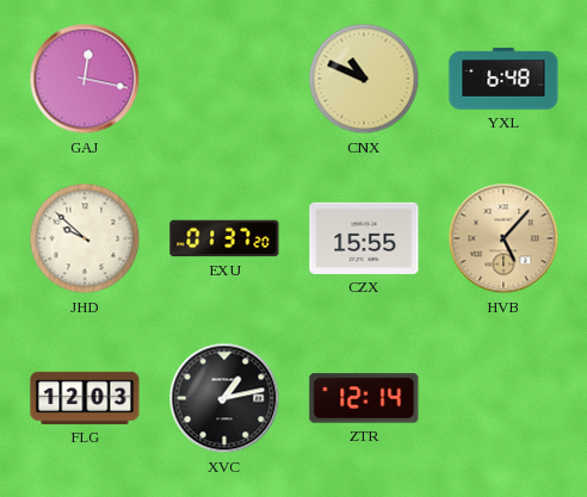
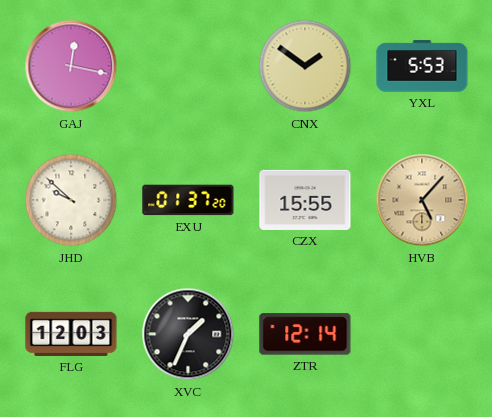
CNX: 10:49 -> 1:51
YXL: 6:48 -> 5:53
XVC: 1:13 -> 1:34
